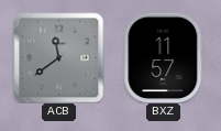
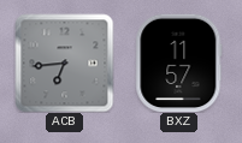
ACB: 11:39 -> 6:44
